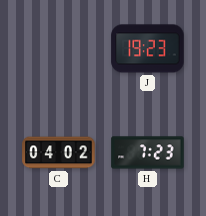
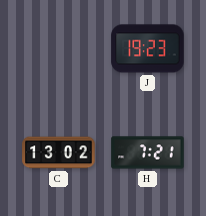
C: 04:02 -> 13:02
H: 7:23 -> 7:21
